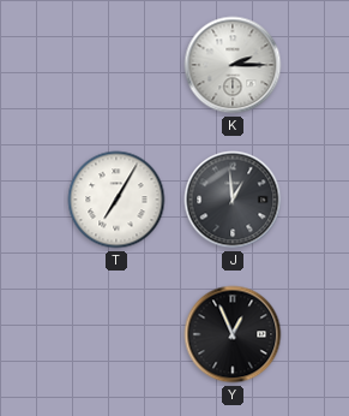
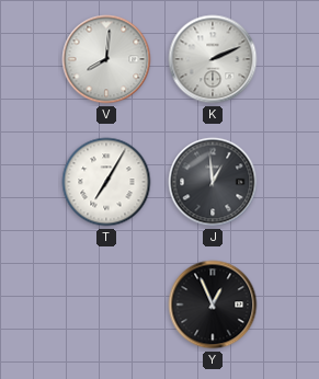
V: none -> 8:01
K: 2:15 -> 2:11
